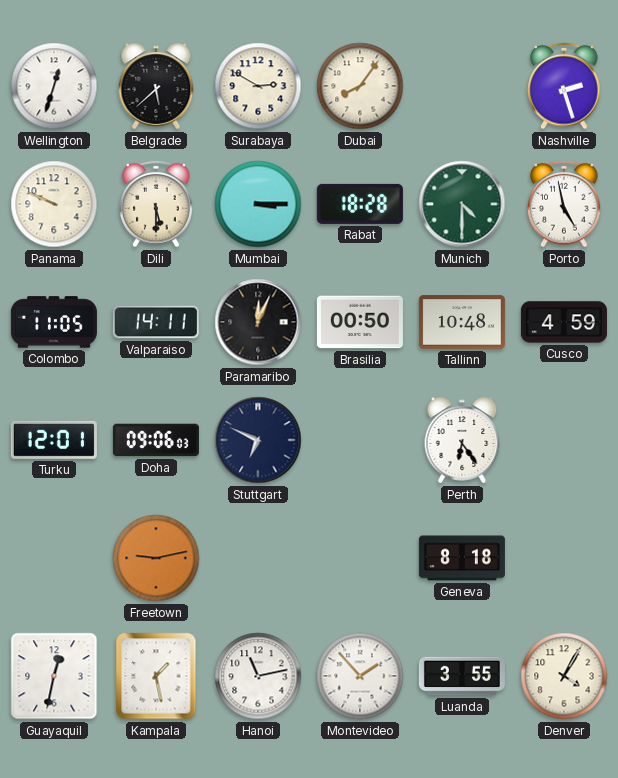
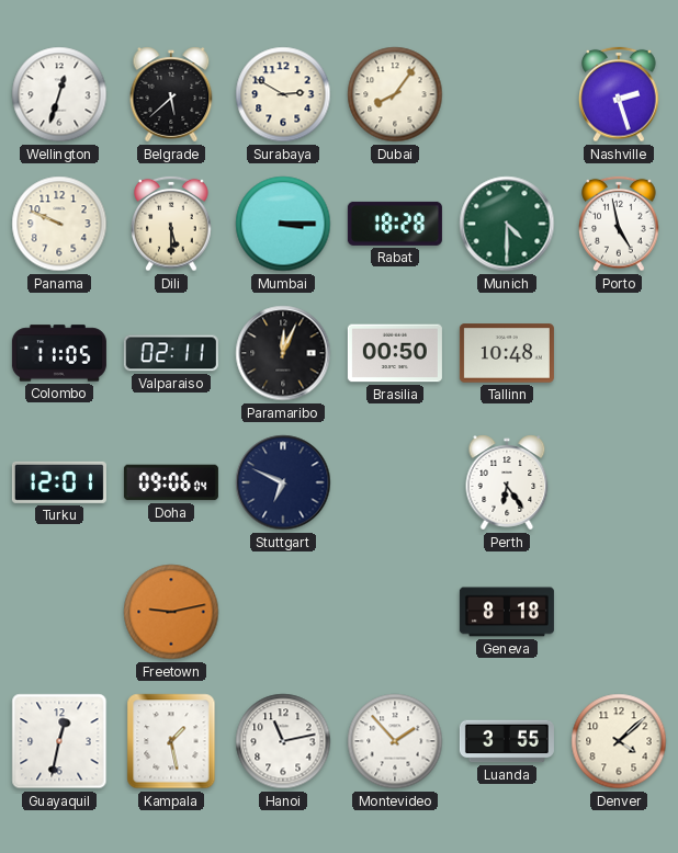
Valparaiso: 14:11 -> 02:11
Cusco: 4:59 -> none
Doha: 09:06:03 -> 09:06:04
Denver: 4:05 -> 4:08
